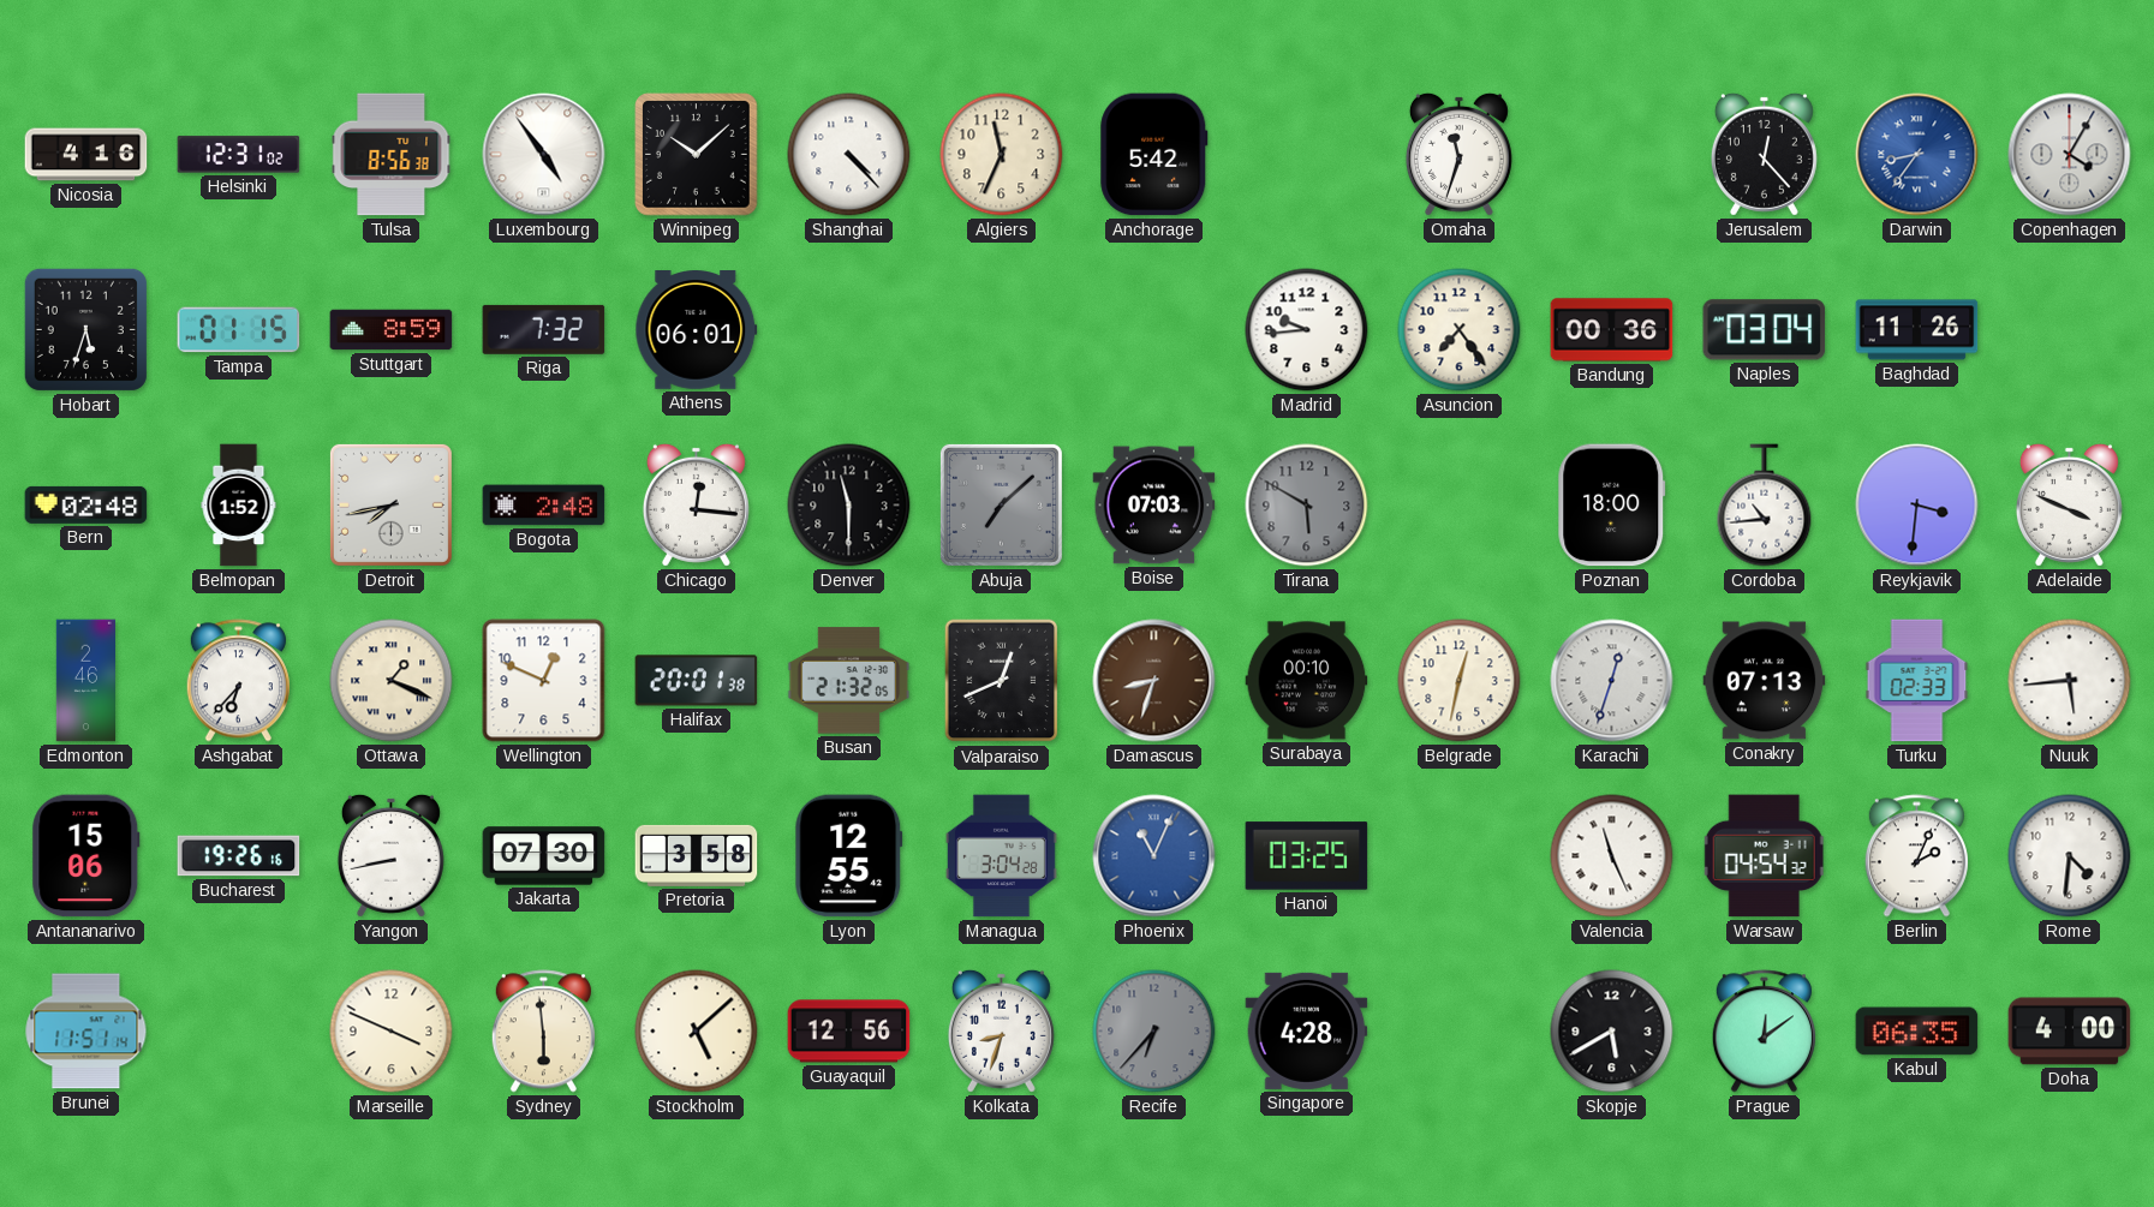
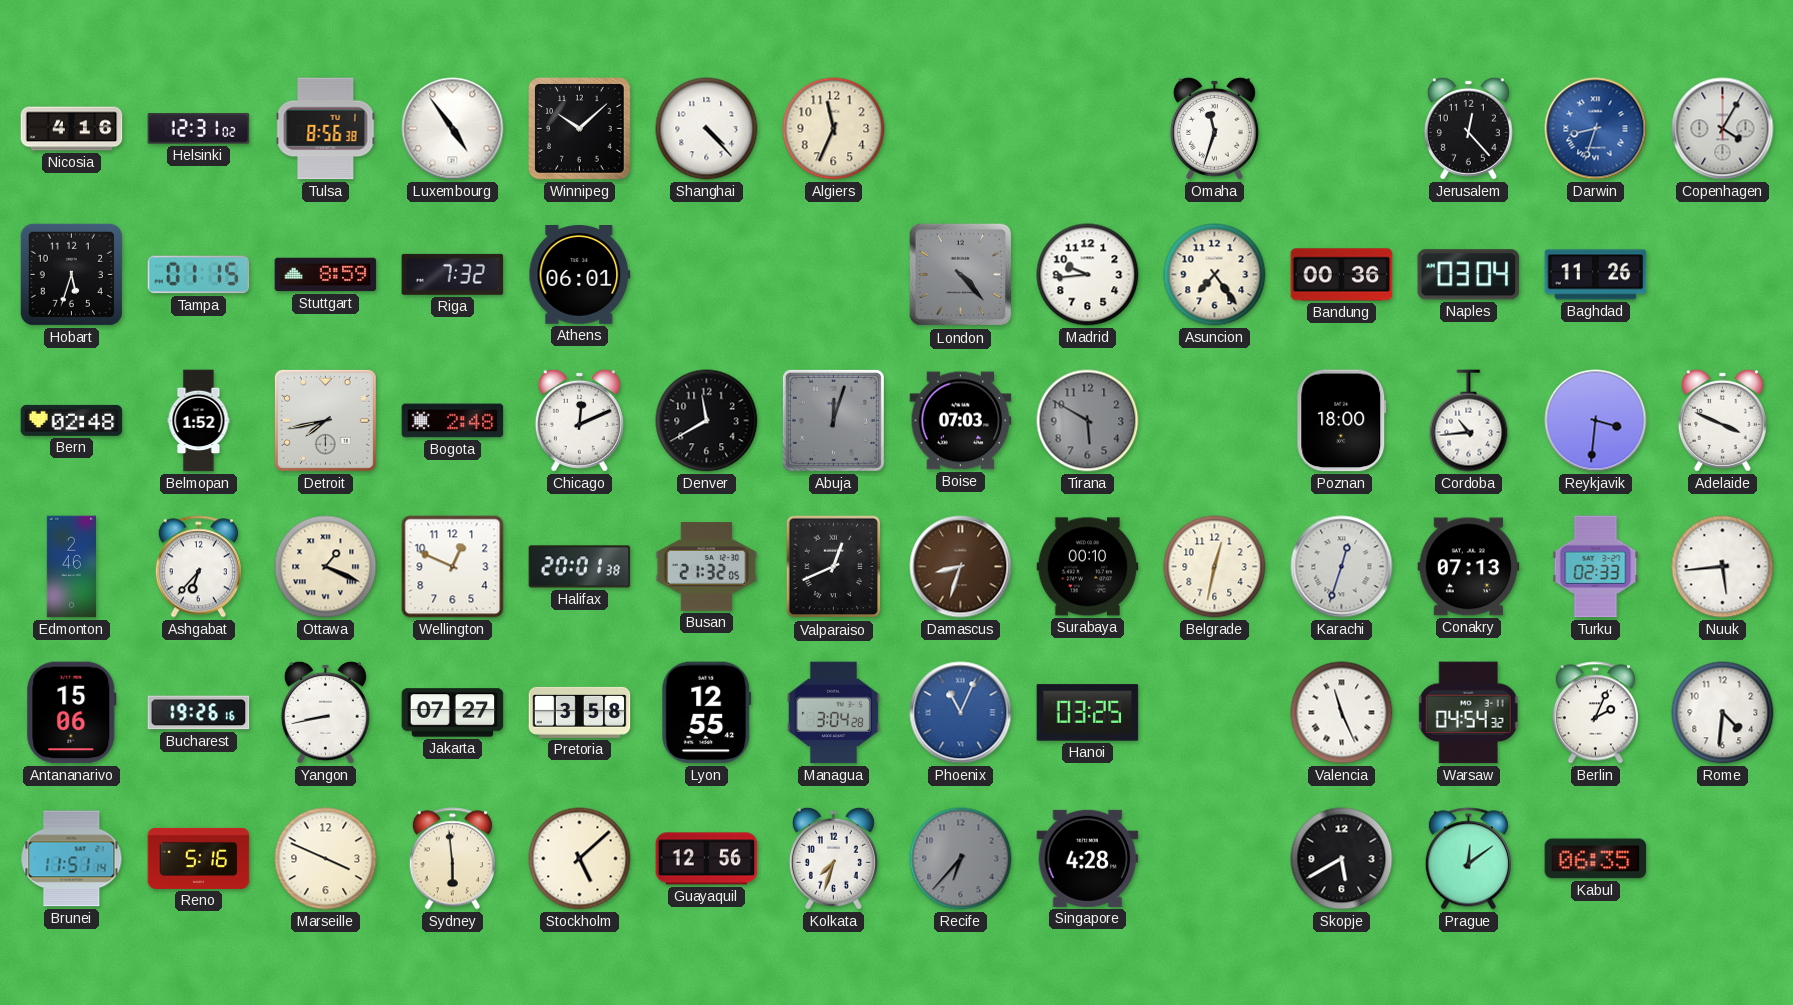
Anchorage: 5:42 -> none
Darwin: 8:36 -> 8:33
London: none -> 4:23
Chicago: 12:16 -> 12:11
Denver: 11:30 -> 11:40
Abuja: 7:08 -> 12:03
Jakarta: 07:30 -> 07:27
Reno: none -> 5:16
Kolkata: 8:33 -> 7:33
Doha: 4:00 -> none
